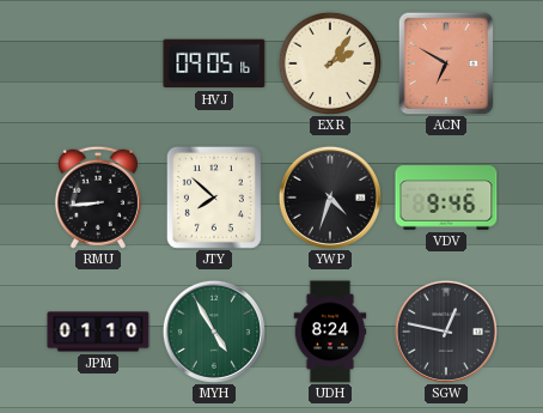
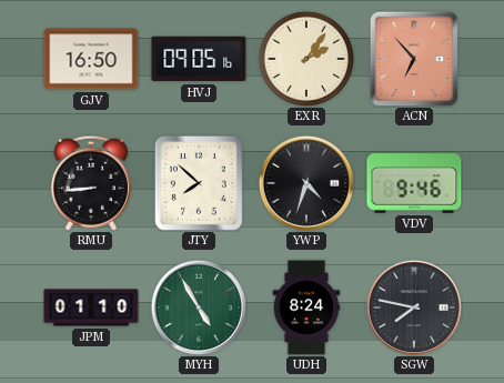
GJV: none -> 16:50
ACN: 6:50 -> 6:53
SGW: 12:47 -> 7:47
